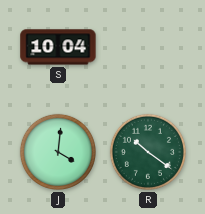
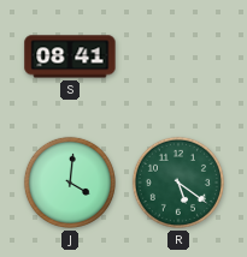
S: 10:04 -> 08:41
R: 10:21 -> 5:21
